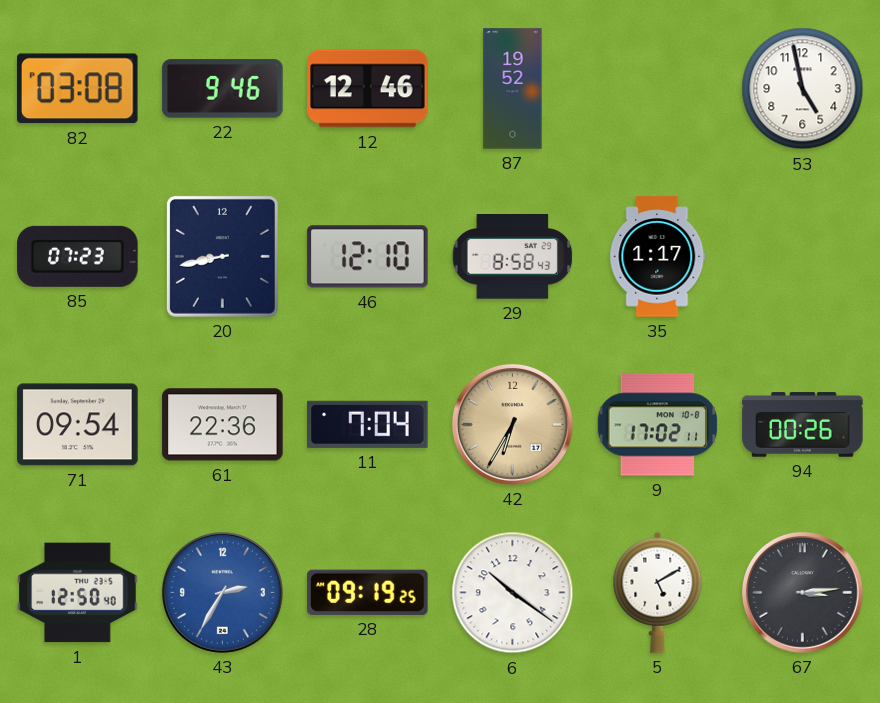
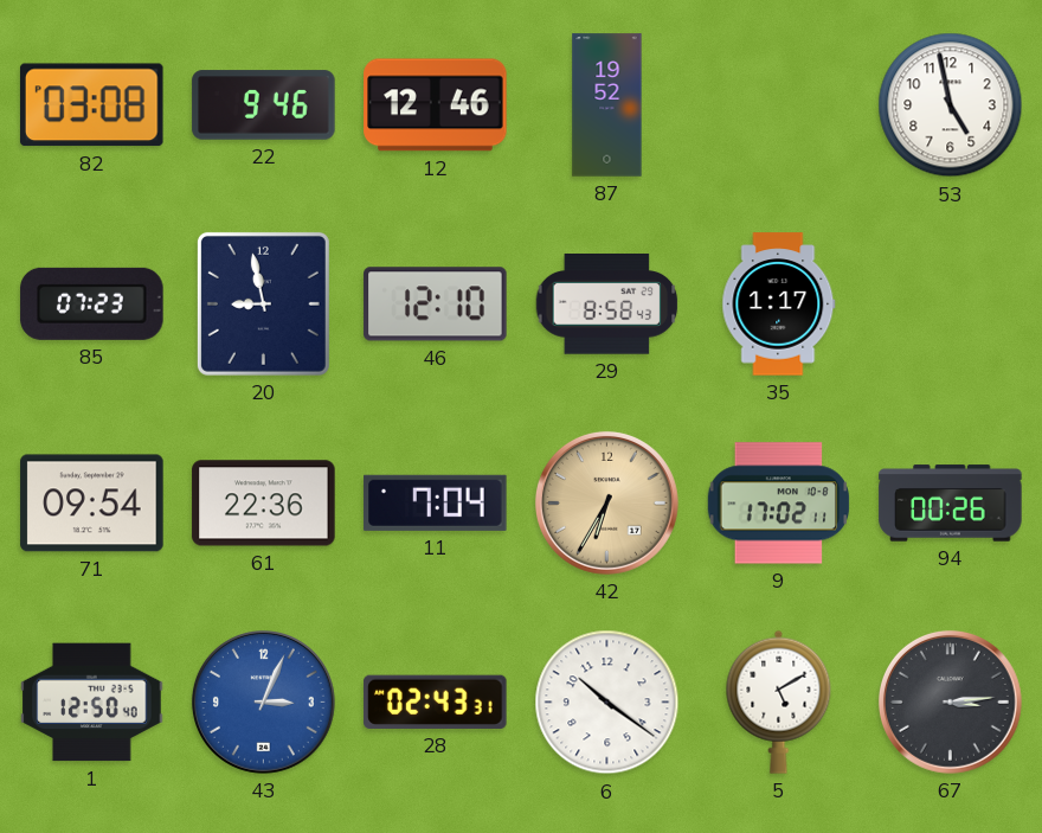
20: 8:43 -> 8:58
43: 2:35 -> 3:04
28: 09:19 -> 02:43
